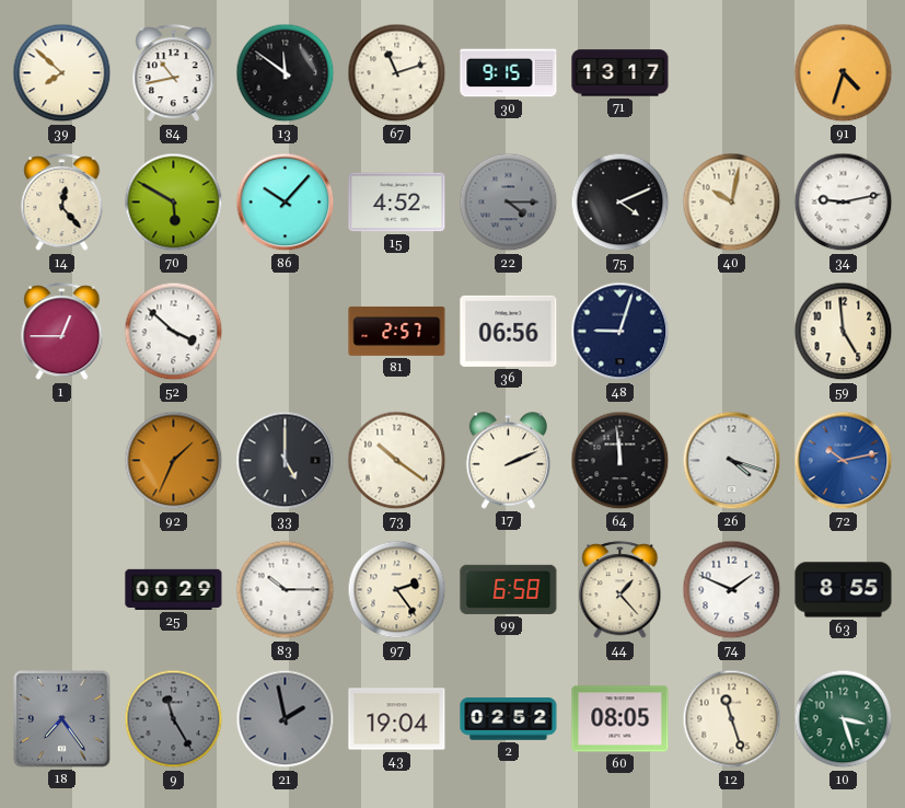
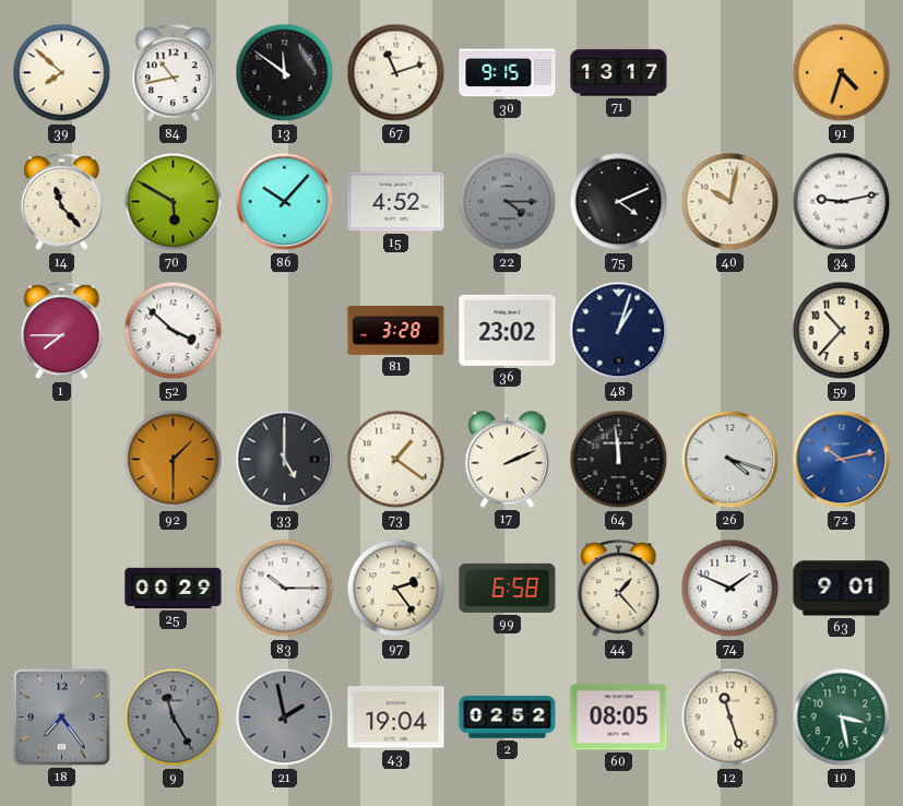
14: 12:23 -> 11:23
1: 12:45 -> 7:45
81: 2:57 -> 3:28
36: 06:56 -> 23:02
48: 9:03 -> 1:03
59: 4:59 -> 10:37
92: 1:34 -> 1:30
73: 10:21 -> 1:21
63: 8:55 -> 9:01
10: 3:27 -> 3:28
